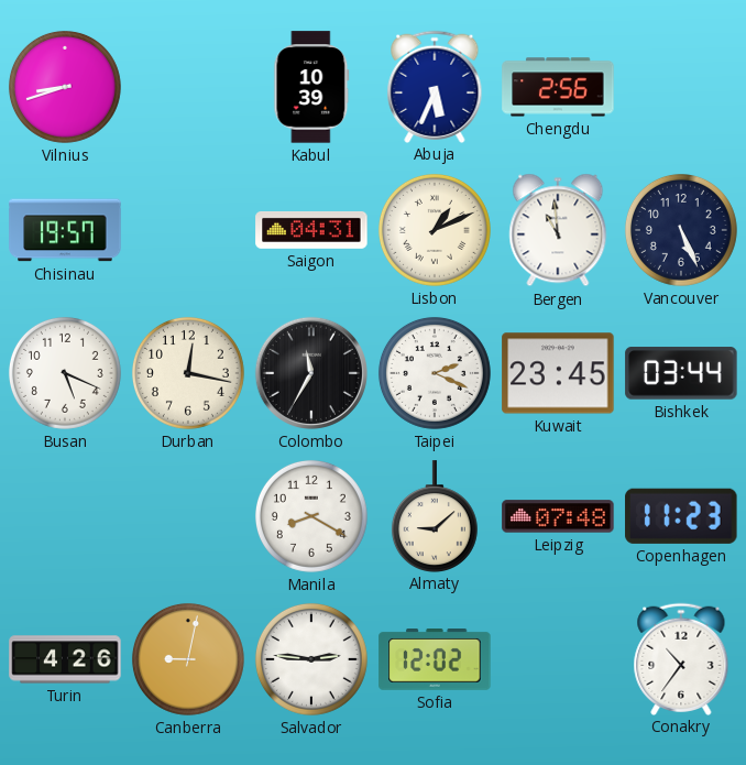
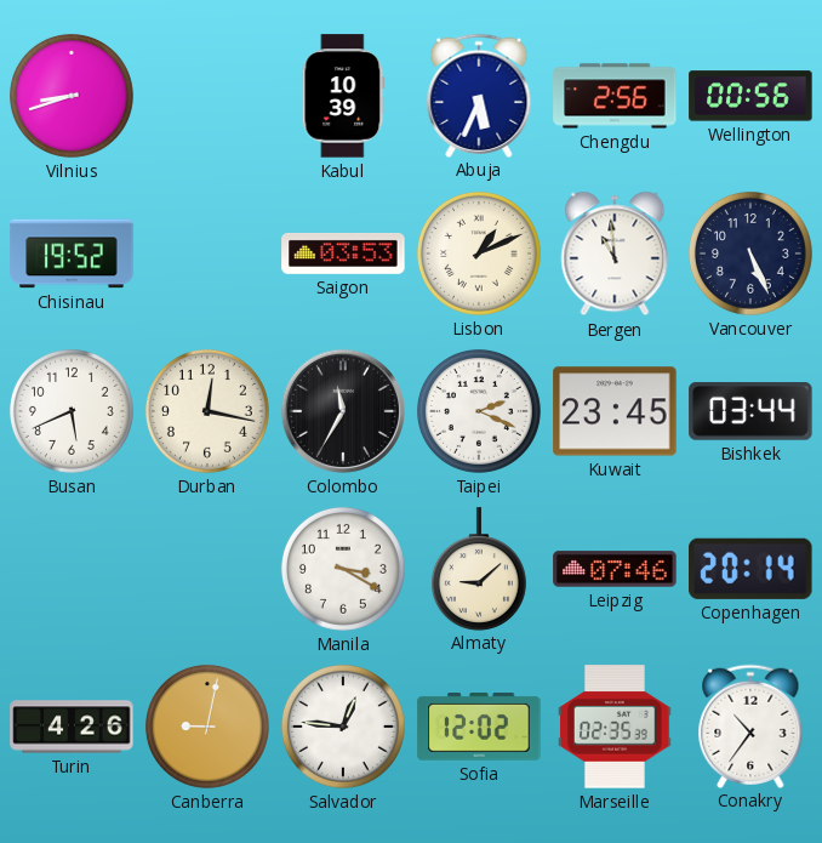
Wellington: none -> 00:56
Chisinau: 19:57 -> 19:52
Saigon: 04:31 -> 03:53
Busan: 5:19 -> 5:41
Manila: 8:20 -> 3:20
Leipzig: 07:48 -> 07:46
Copenhagen: 11:23 -> 20:14
Salvador: 2:46 -> 12:46
Marseille: none -> 02:35
